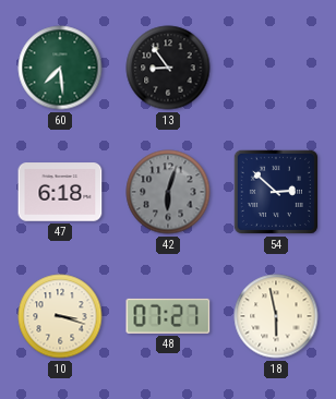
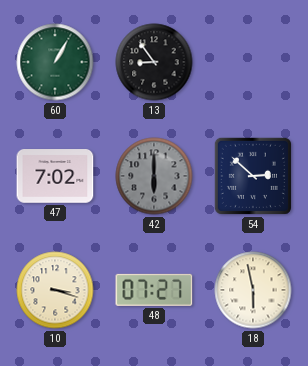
60: 7:29 -> 1:05
47: 6:18 -> 7:02
42: 6:03 -> 6:00
